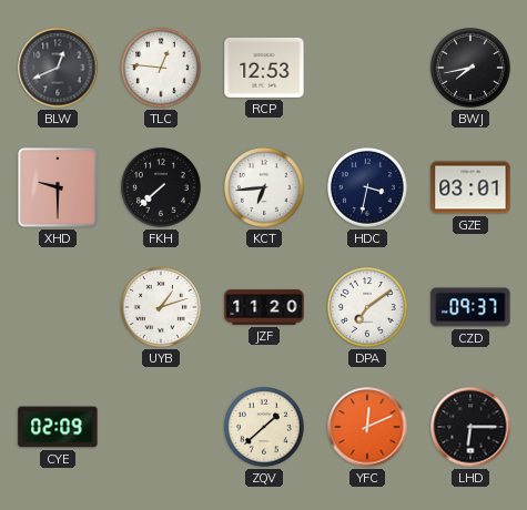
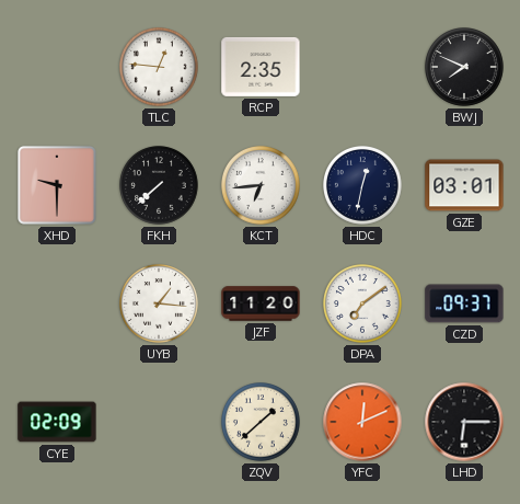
BLW: 12:41 -> none
RCP: 12:53 -> 2:35
BWJ: 7:43 -> 7:49
HDC: 3:32 -> 12:32
UYB: 1:12 -> 1:16
